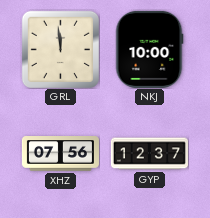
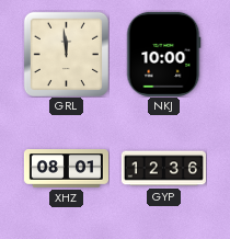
XHZ: 07:56 -> 08:01
GYP: 12:37 -> 12:36
